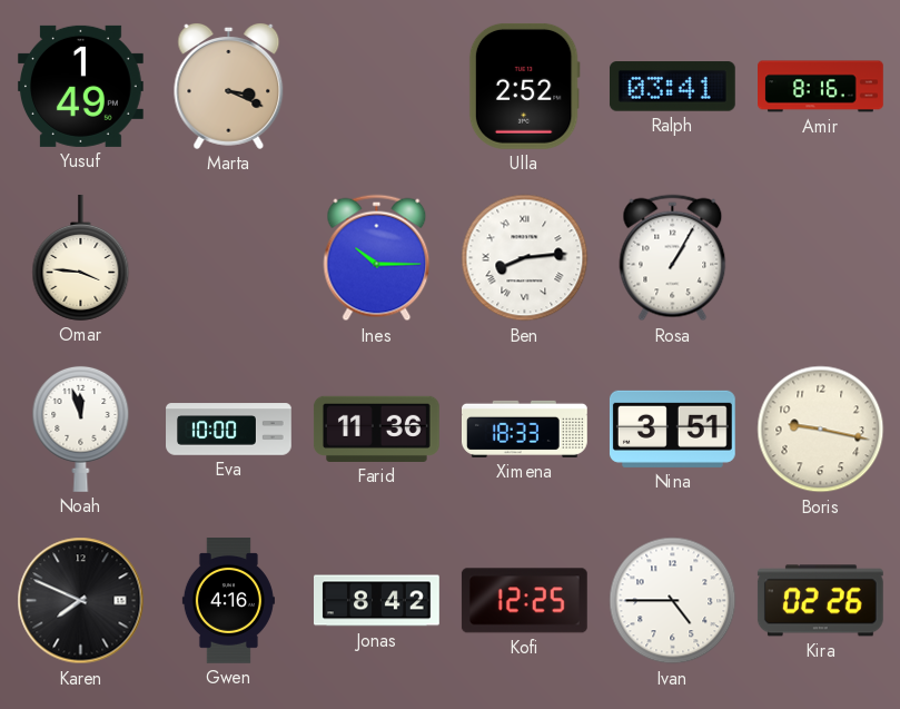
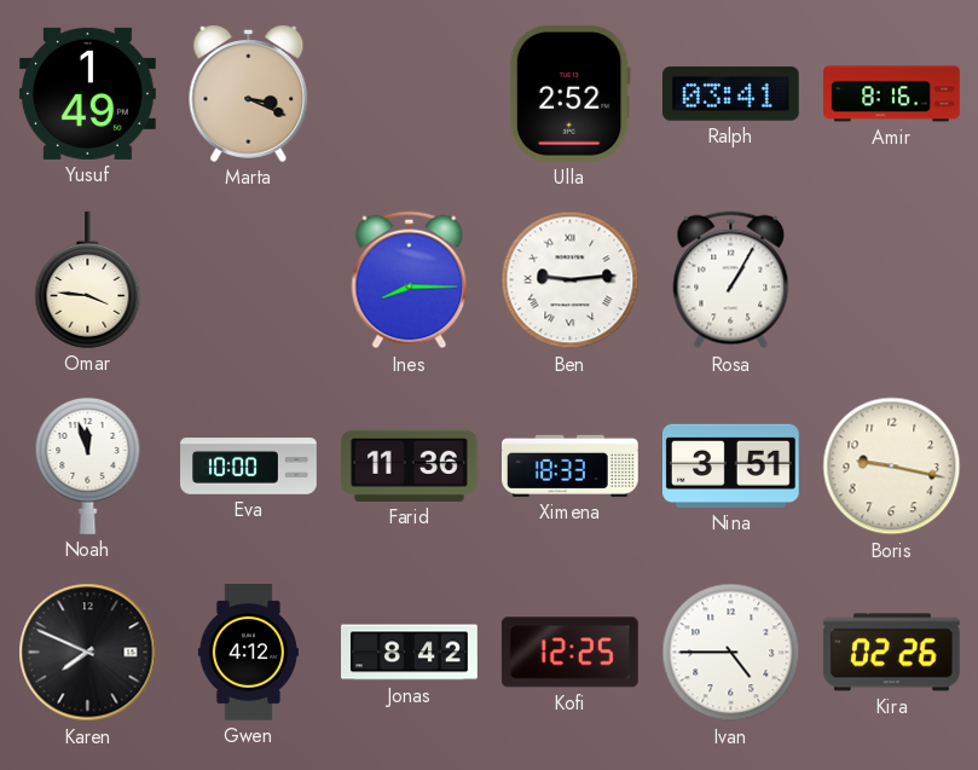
Ines: 10:15 -> 8:15
Ben: 8:14 -> 9:14
Gwen: 4:16 -> 4:12
